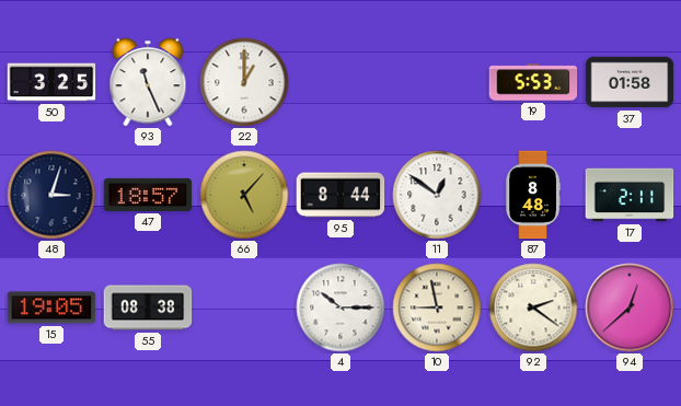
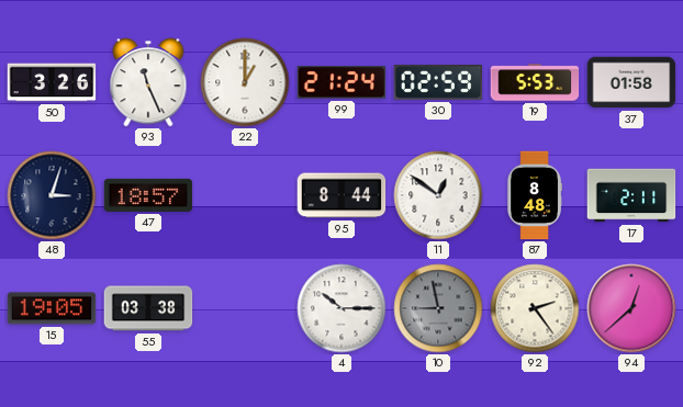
50: 3:25 -> 3:26
99: none -> 21:24
30: none -> 02:59
66: 5:07 -> none
55: 08:38 -> 03:38
10 dial: cream -> grey
92: 2:21 -> 2:24
